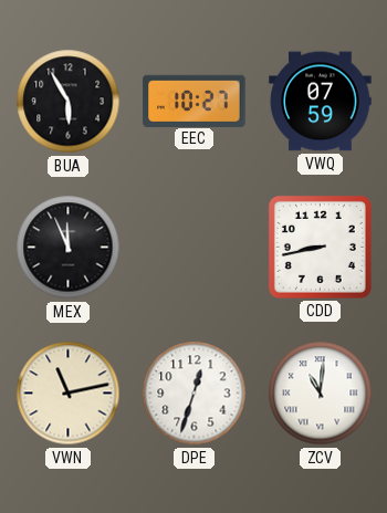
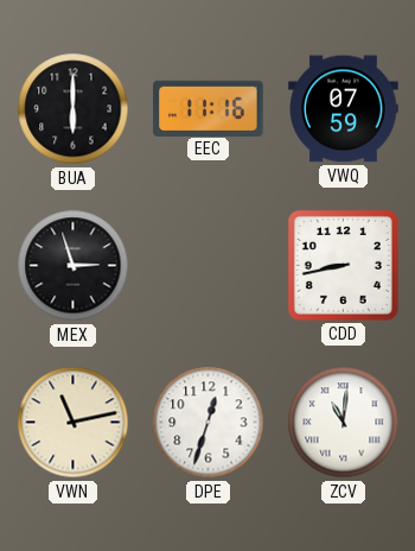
BUA: 5:55 -> 6:00
EEC: 10:27 -> 11:16
MEX: 11:56 -> 2:57
